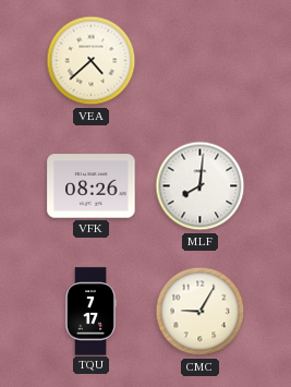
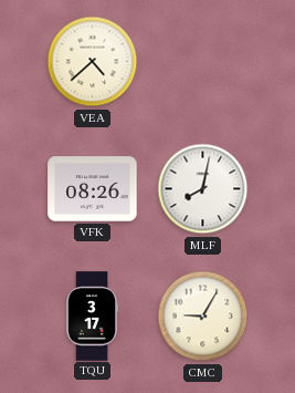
MLF: 8:01 -> 8:02
TQU: 7:17 -> 3:17
